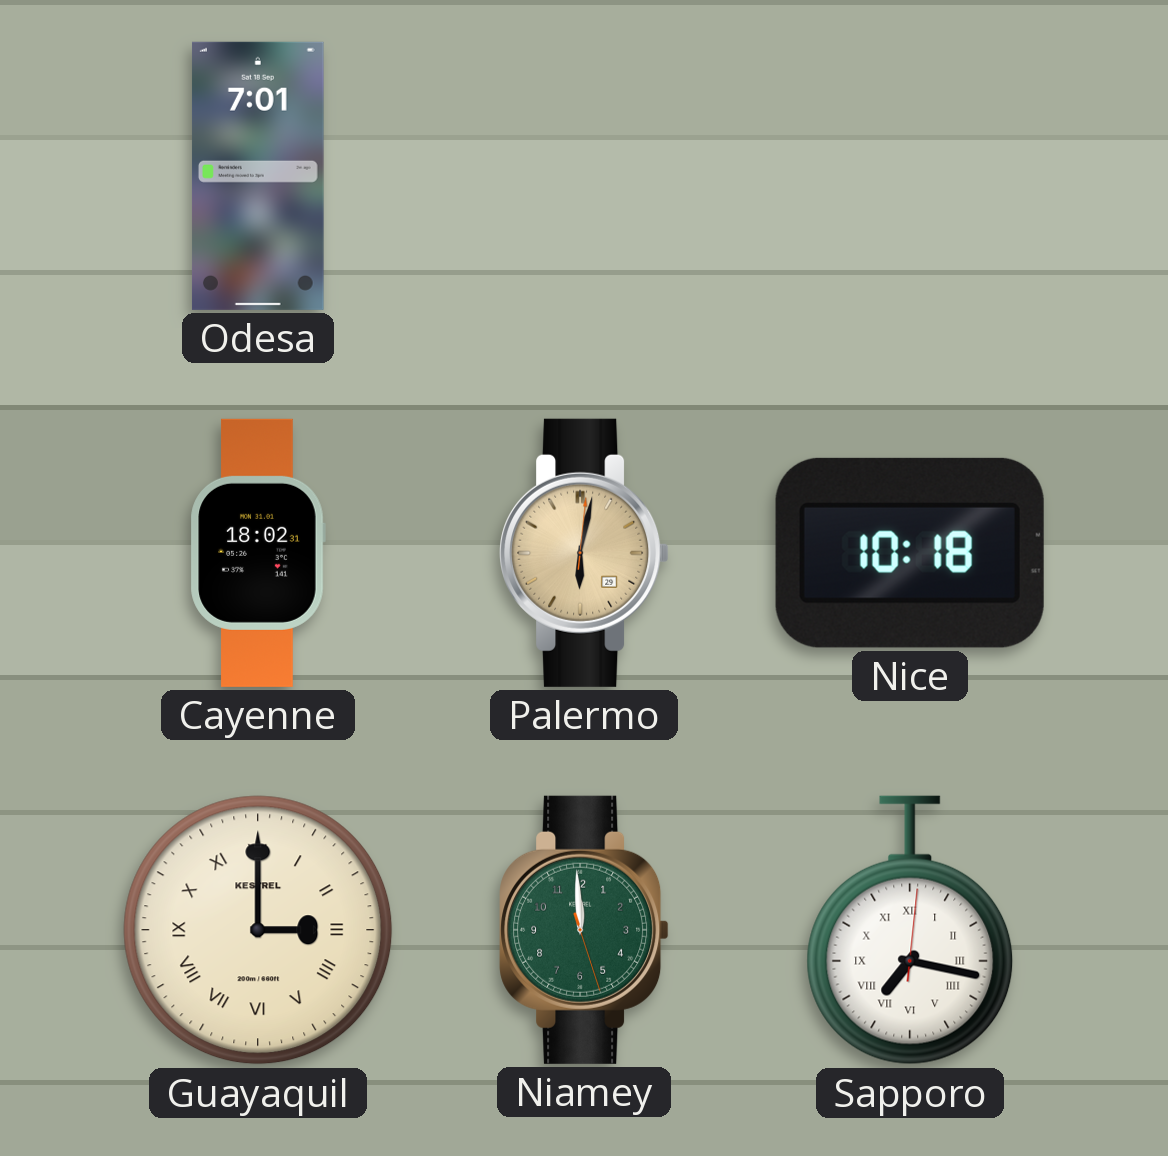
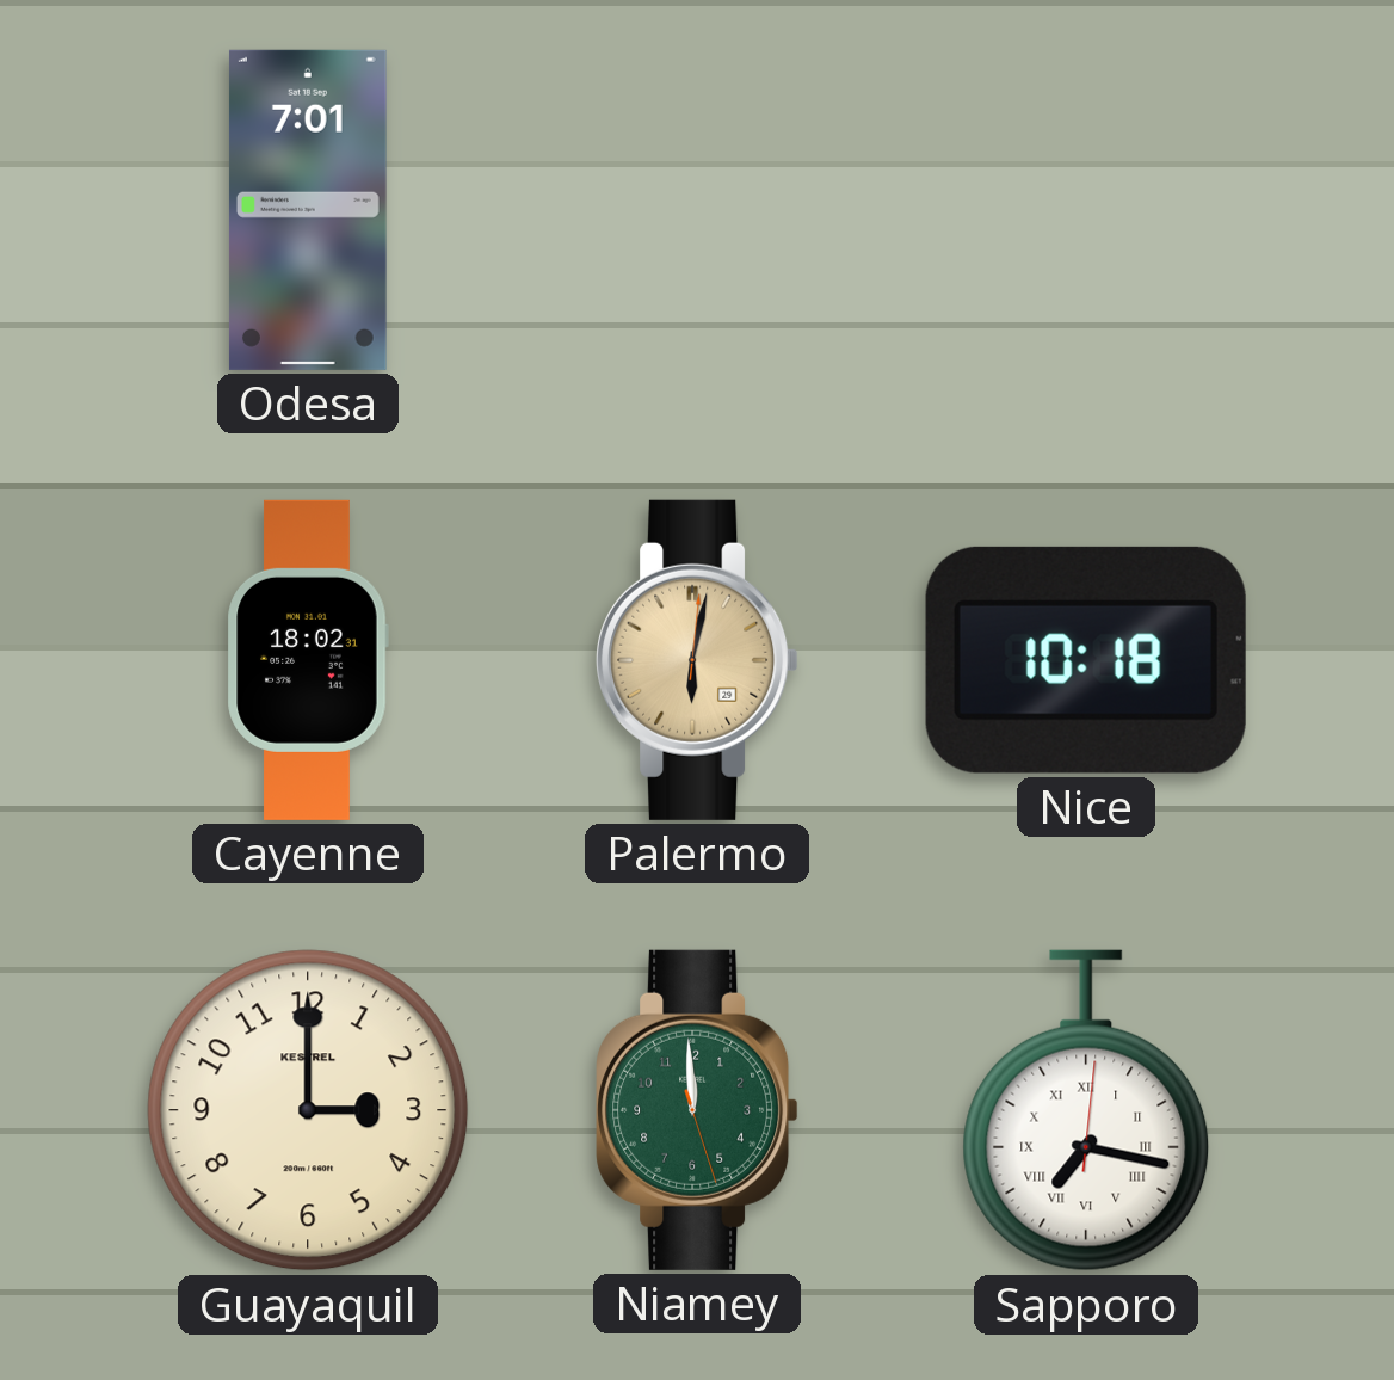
Guayaquil numerals: Roman -> Arabic
